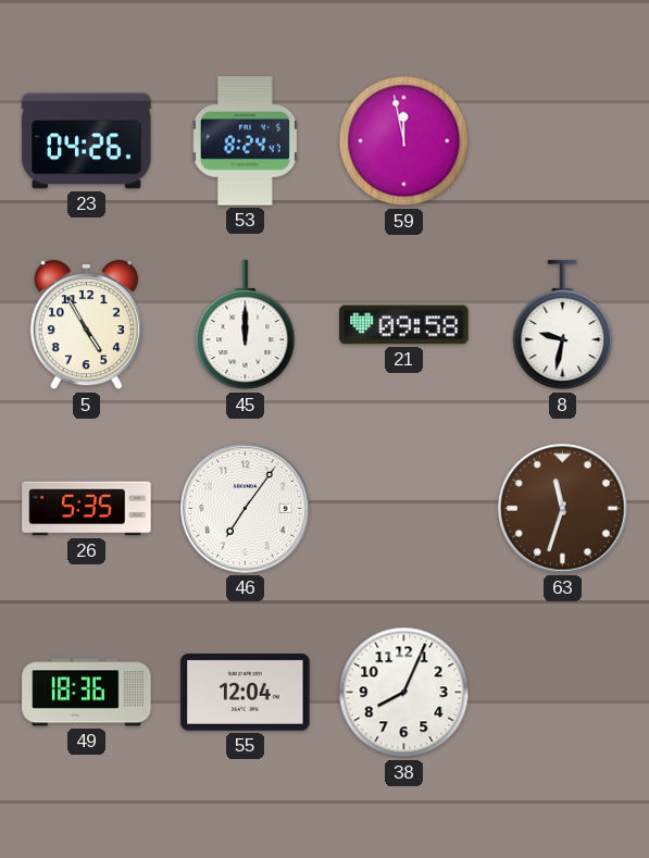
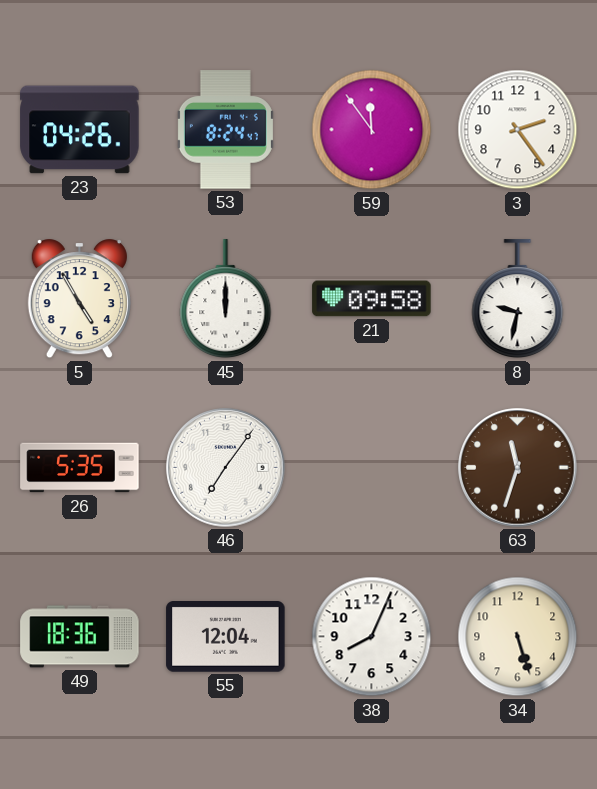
59: 11:58 -> 11:54
3: none -> 2:24
34: none -> 5:27
